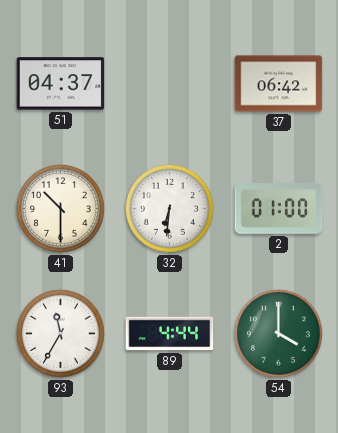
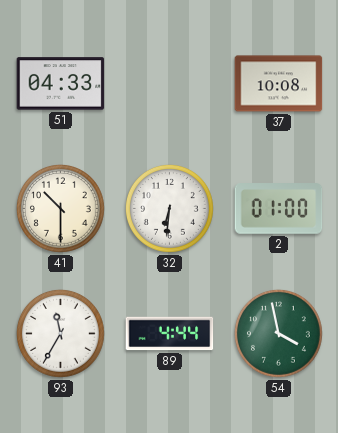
51: 04:37 -> 04:33
37: 06:42 -> 10:08
54: 4:00 -> 3:58
